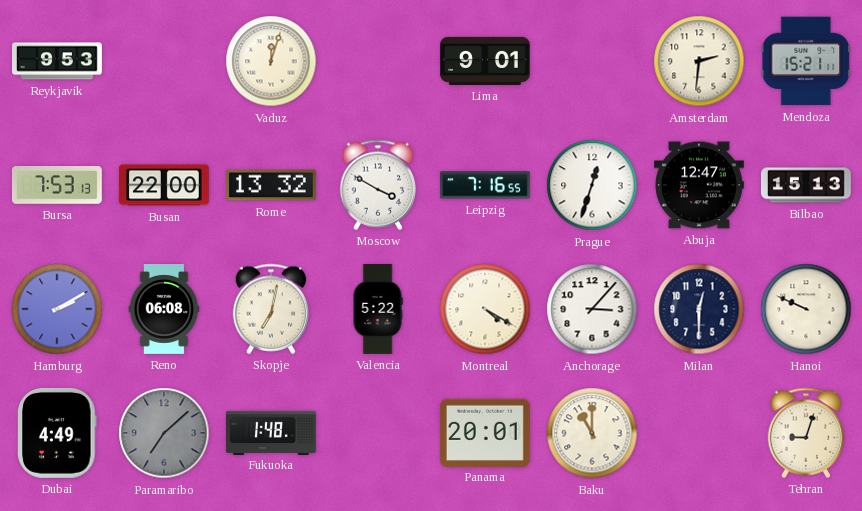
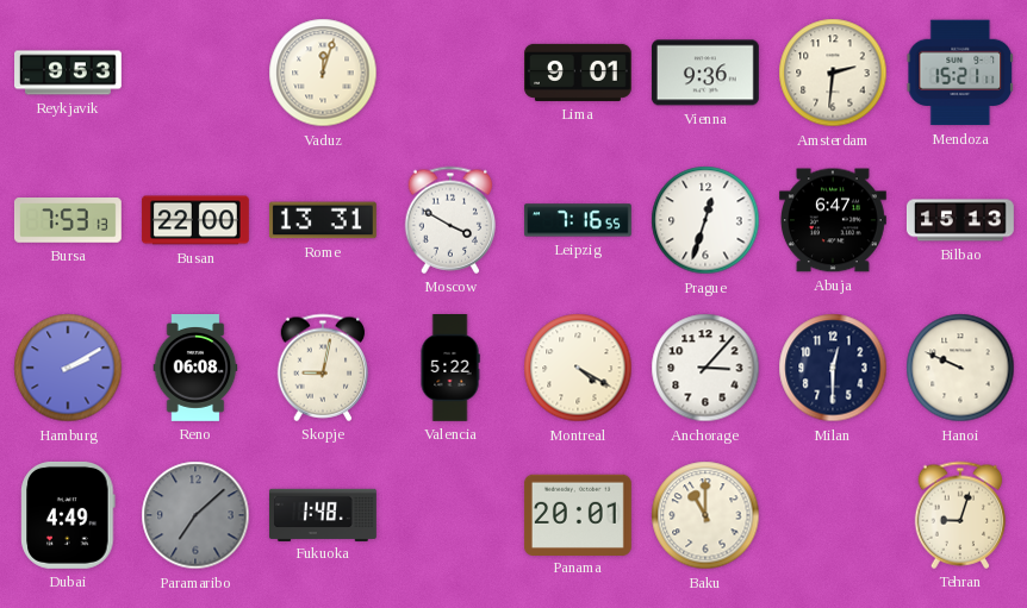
Vienna: none -> 9:36
Rome: 13:32 -> 13:31
Abuja: 12:47 -> 6:47
Skopje: 7:02 -> 9:02
